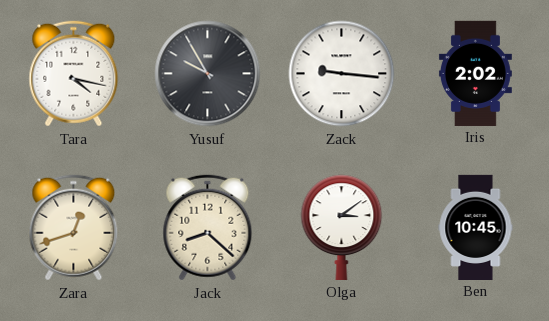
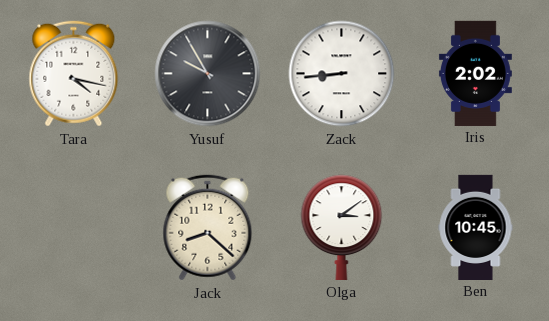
Zack: 9:16 -> 8:44
Zara: 12:42 -> none
